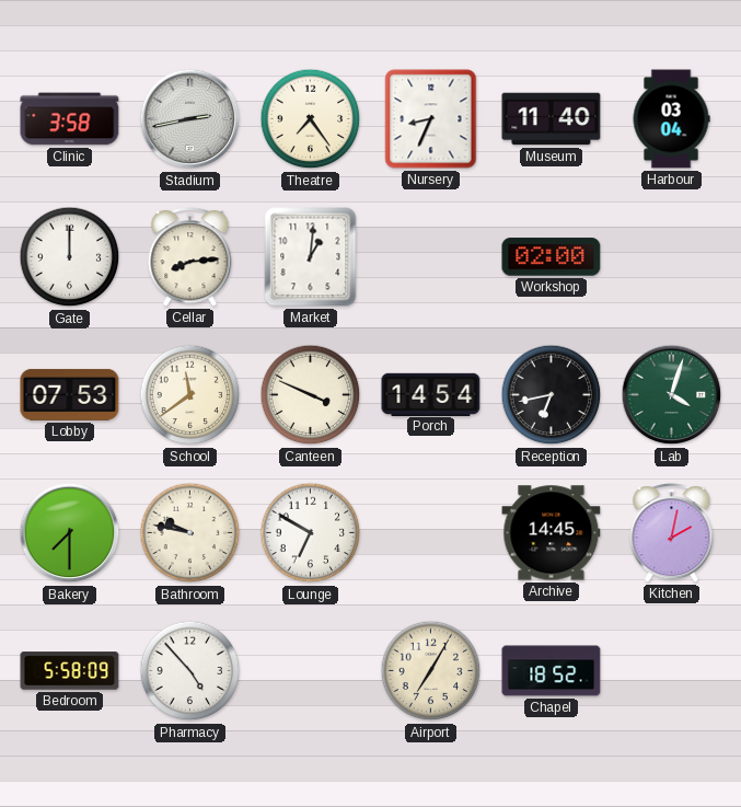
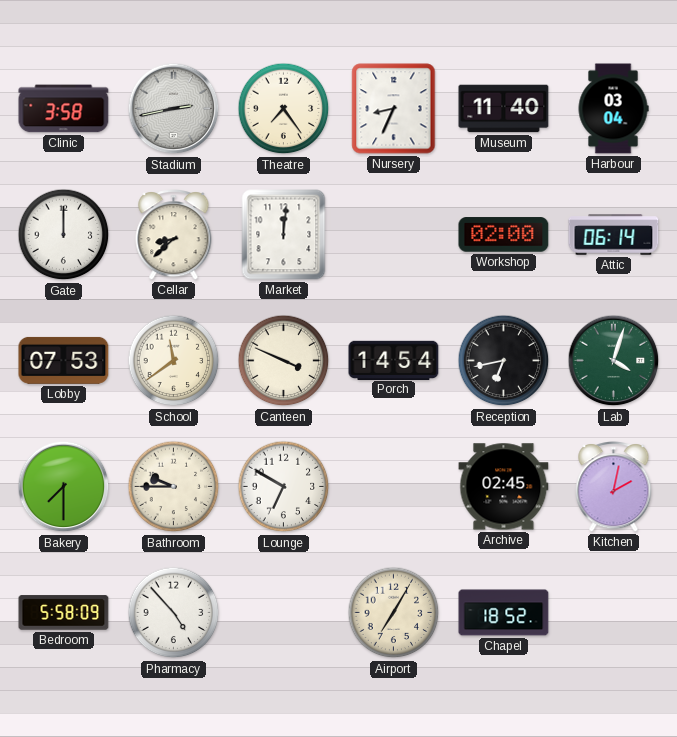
Cellar: 8:14 -> 8:38
Market: 1:01 -> 12:01
Attic: none -> 06:14
Bathroom: 9:47 -> 9:45
Archive: 14:45 -> 02:45
